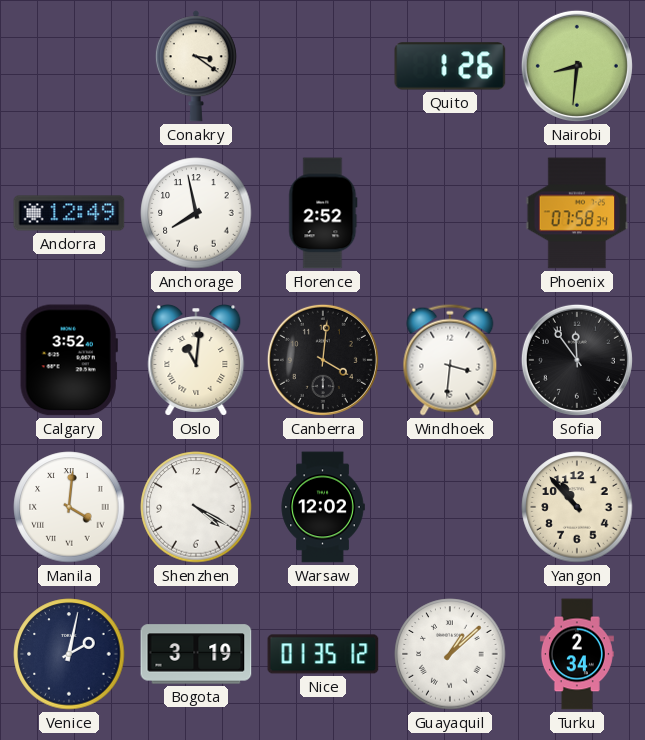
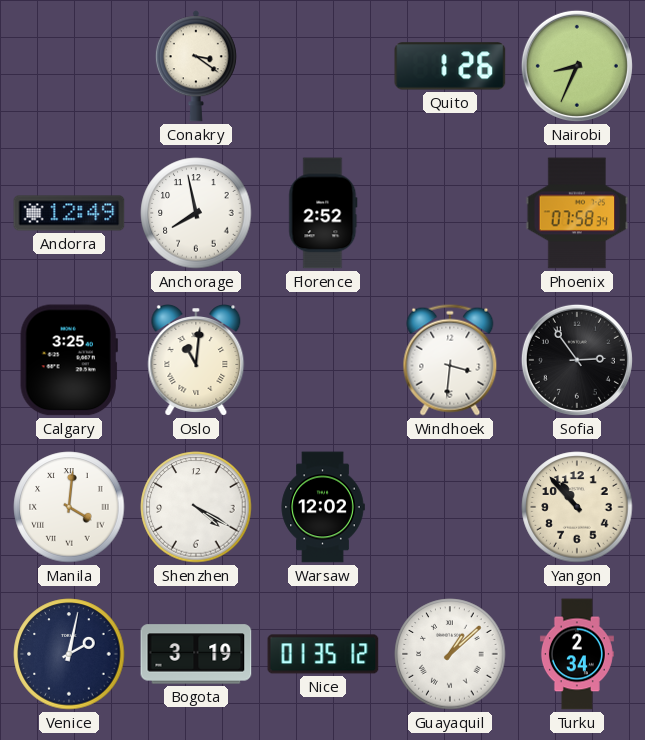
Nairobi: 8:31 -> 8:34
Calgary: 3:52 -> 3:25
Canberra: 4:01 -> none
Sofia: 11:54 -> 2:54
